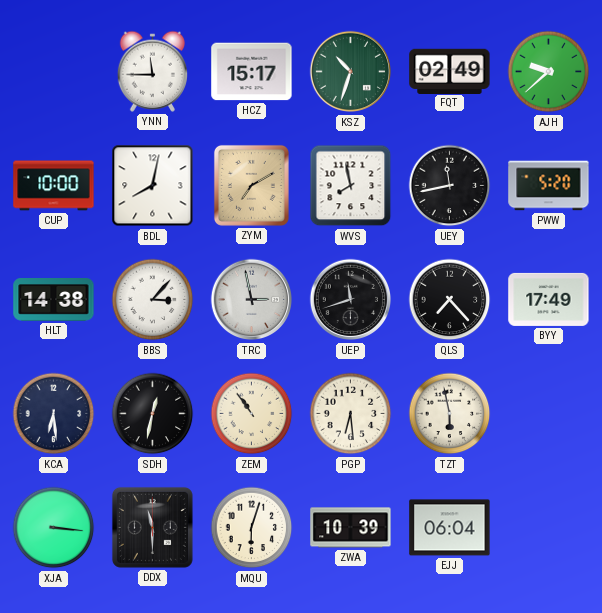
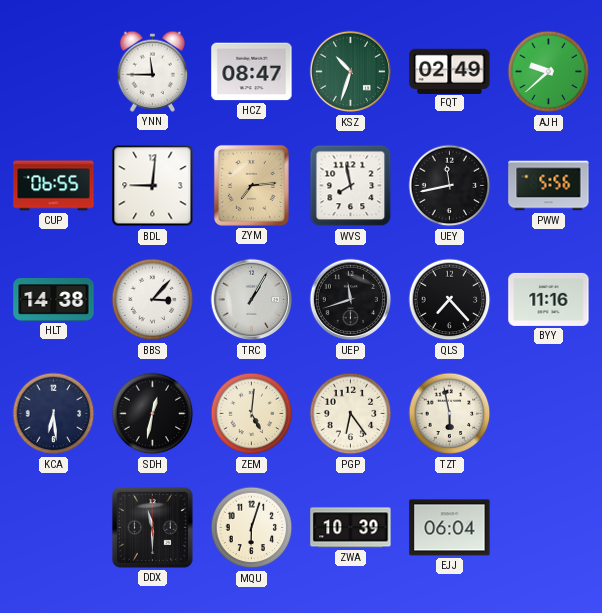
HCZ: 15:17 -> 08:47
CUP: 10:00 -> 06:55
BDL: 8:02 -> 9:01
ZYM: 7:10 -> 7:14
PWW: 5:20 -> 5:56
TRC: 2:58 -> 1:05
BYY: 17:49 -> 11:16
ZEM: 10:54 -> 5:01
PGP: 6:29 -> 6:24
XJA: 3:16 -> none
